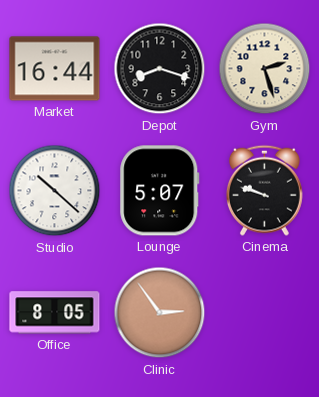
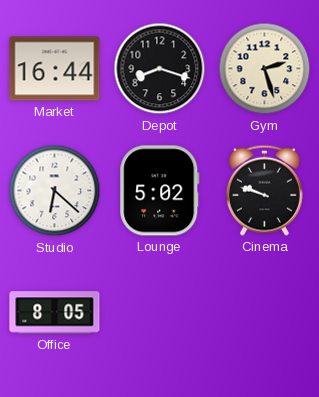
Studio: 10:22 -> 6:22
Lounge: 5:07 -> 5:02
Clinic: 2:54 -> none
